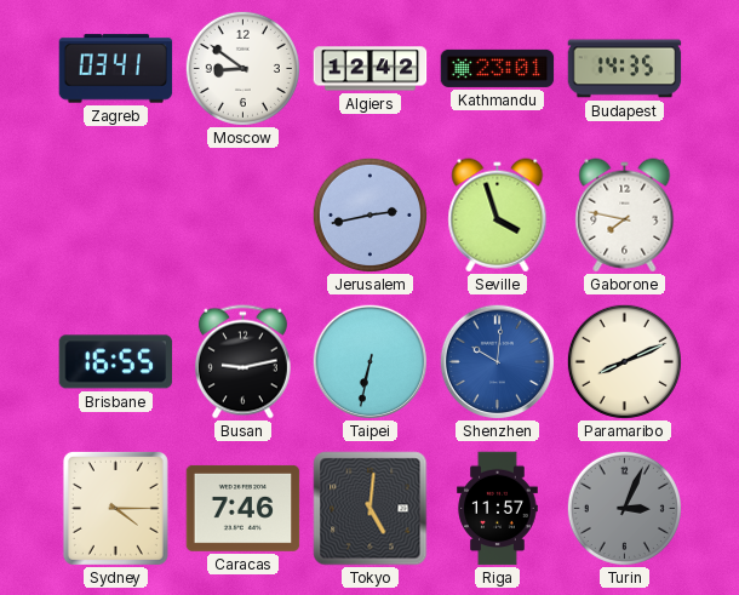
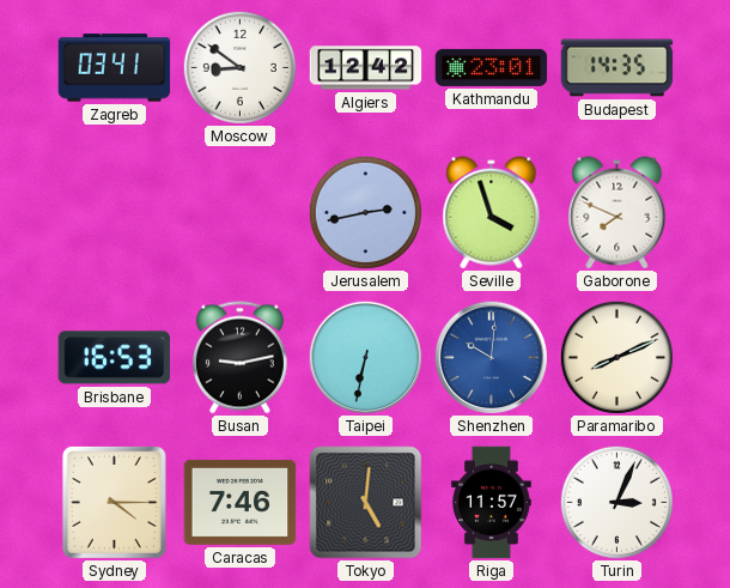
Gaborone: 7:47 -> 7:49
Brisbane: 16:55 -> 16:53
Turin dial: grey -> white
